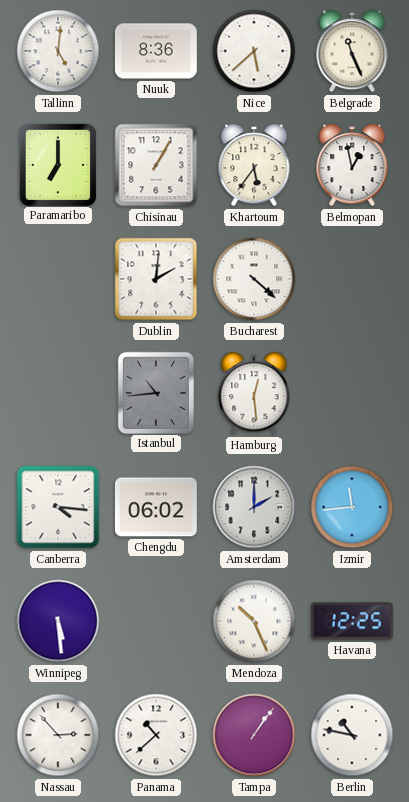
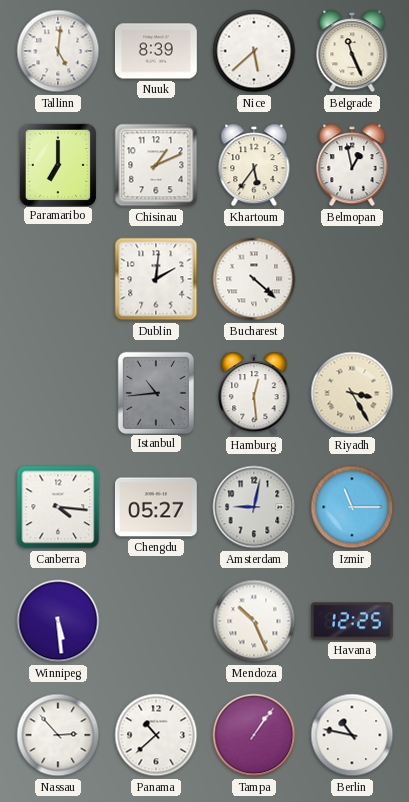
Nuuk: 8:36 -> 8:39
Chisinau: 1:05 -> 1:11
Riyadh: none -> 3:25
Chengdu: 06:02 -> 05:27
Amsterdam: 2:00 -> 9:02
Izmir: 11:44 -> 11:15
